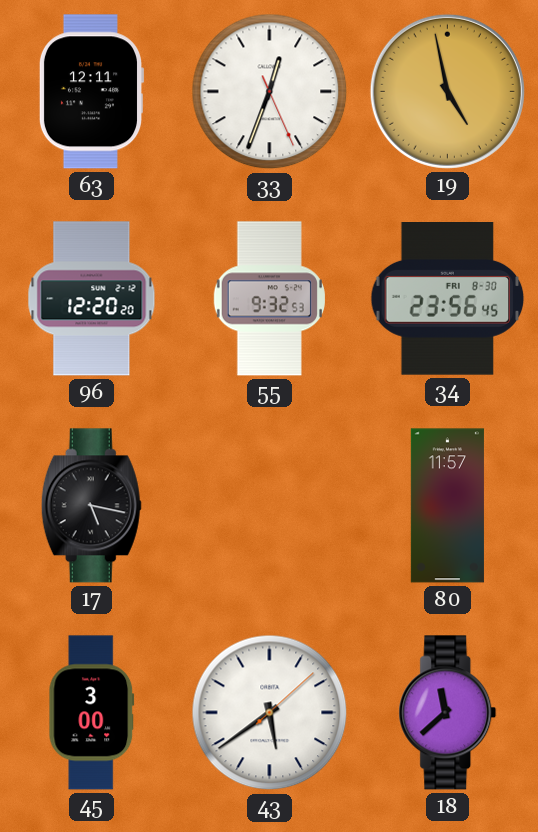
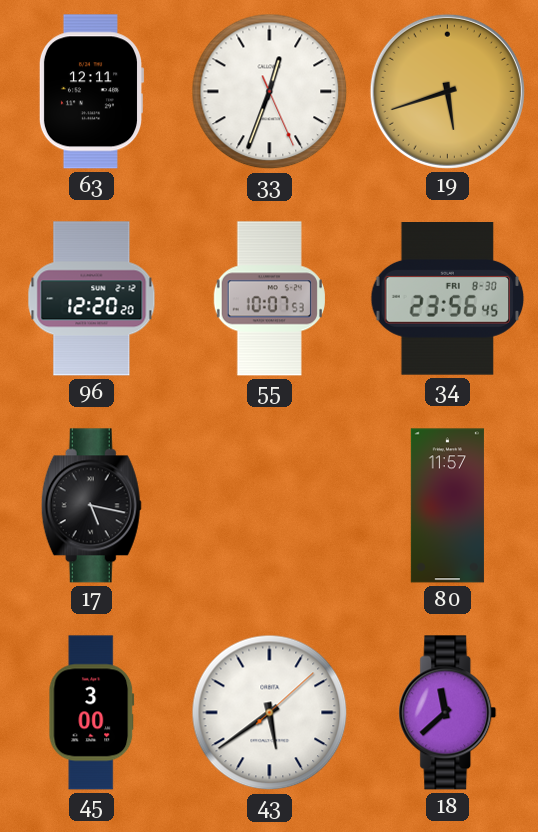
19: 4:58 -> 5:42
55: 9:32 -> 10:07
